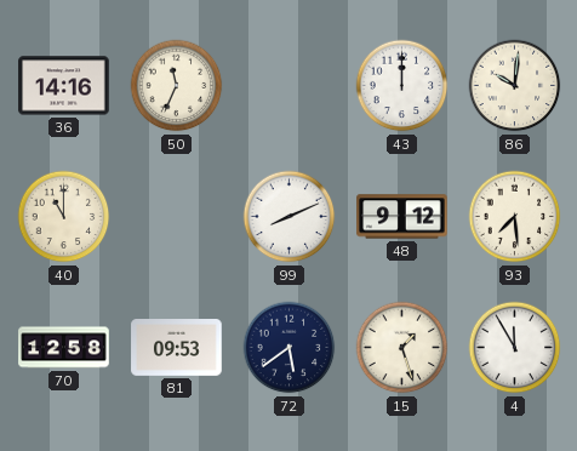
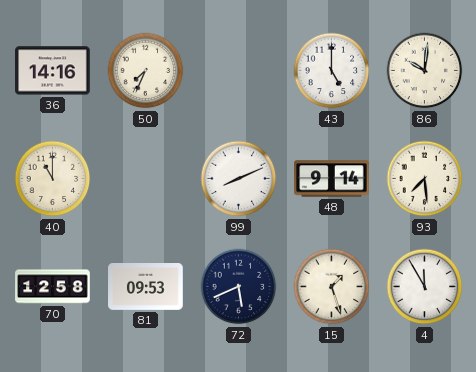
50: 11:34 -> 7:34
43: 12:00 -> 5:00
48: 9:12 -> 9:14
72: 5:39 -> 5:41
